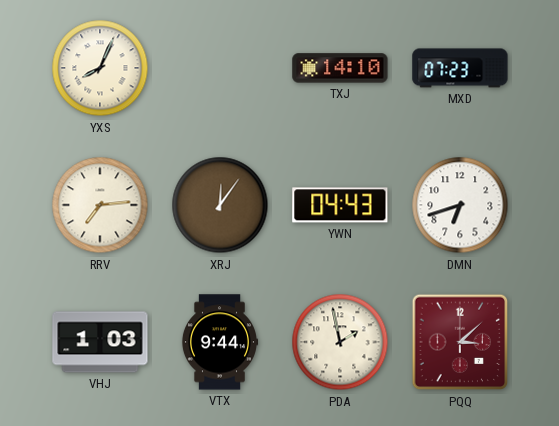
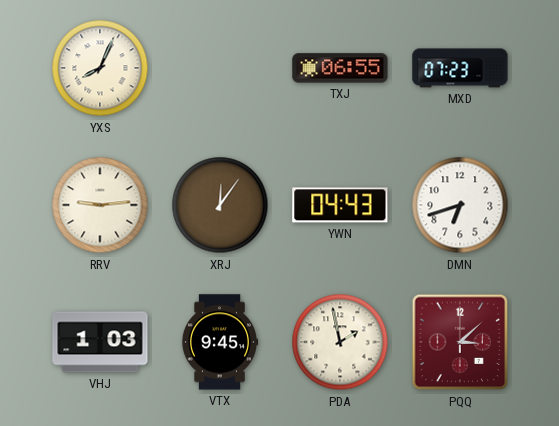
TXJ: 14:10 -> 06:55
RRV: 7:14 -> 9:14
VTX: 9:44 -> 9:45
